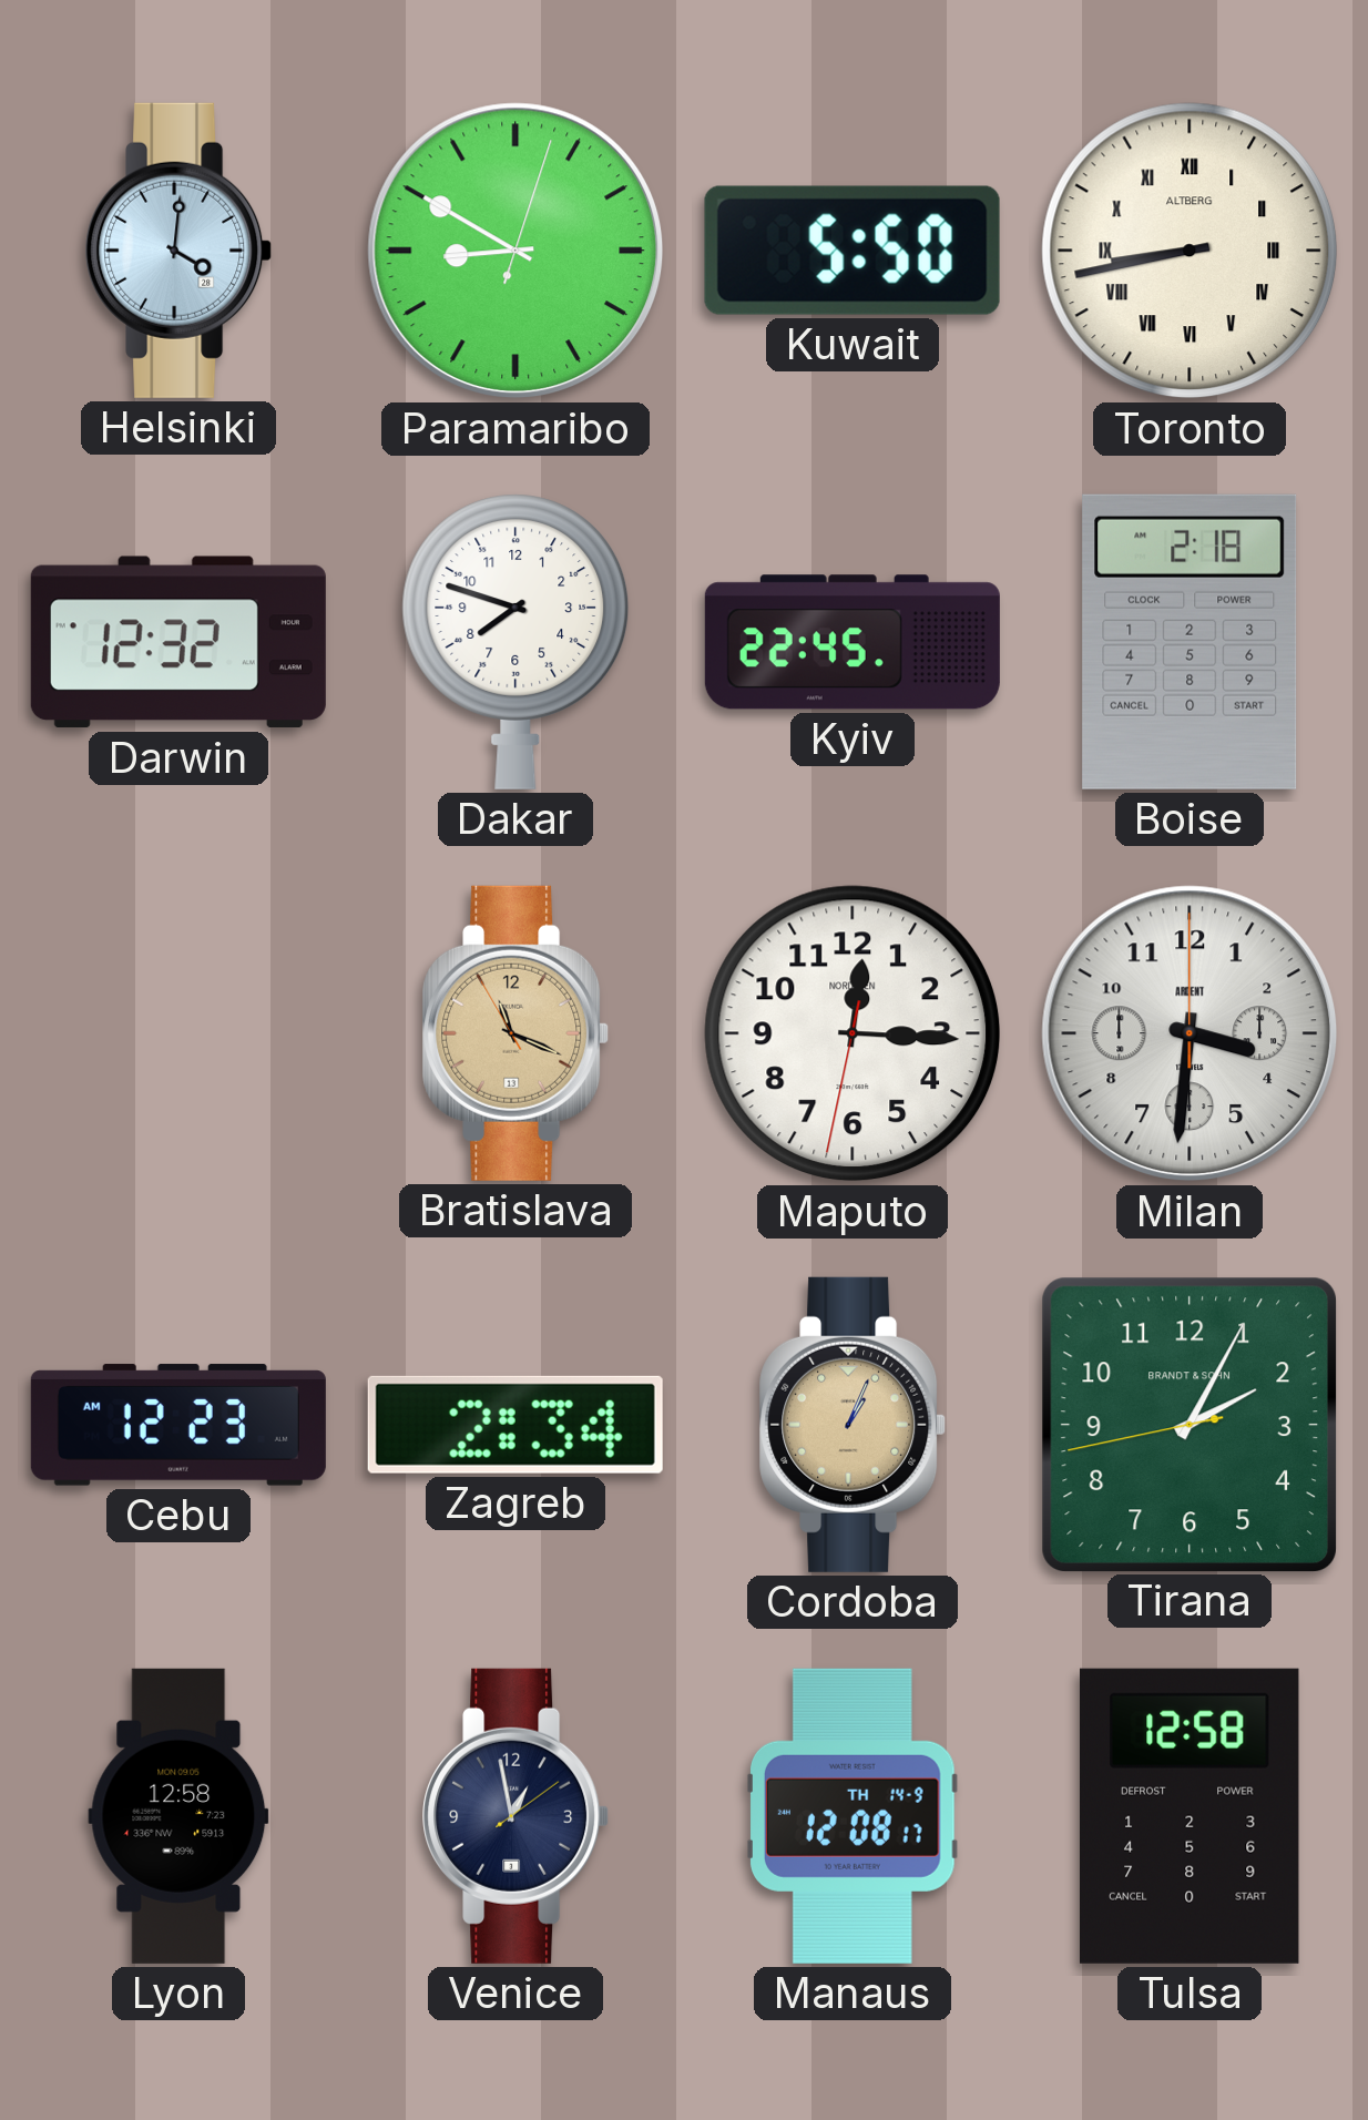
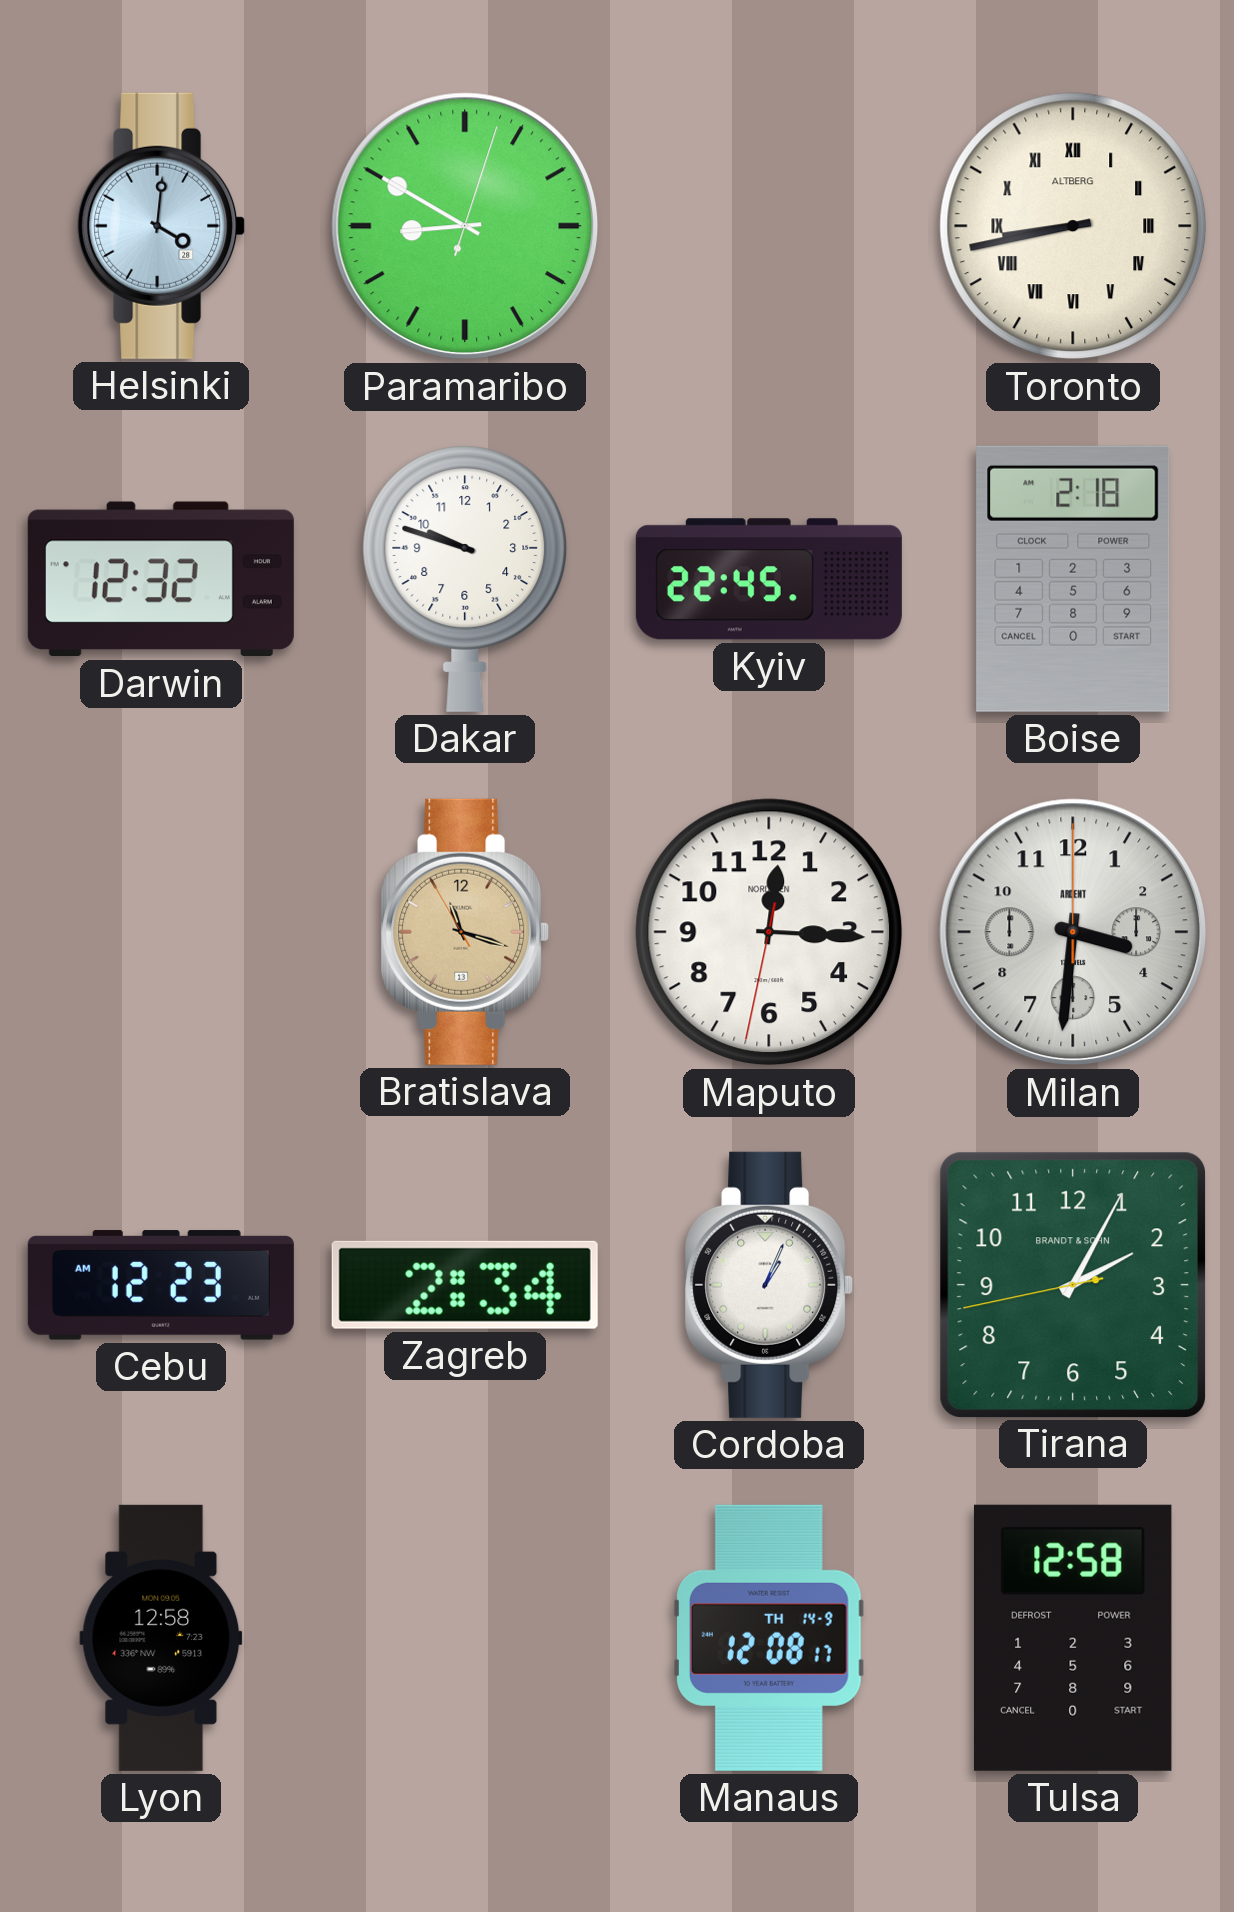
Kuwait: 5:50 -> none
Dakar: 7:48 -> 9:48
Bratislava: 11:18 -> 11:17
Cordoba dial: champagne -> white
Venice: 12:58 -> none
